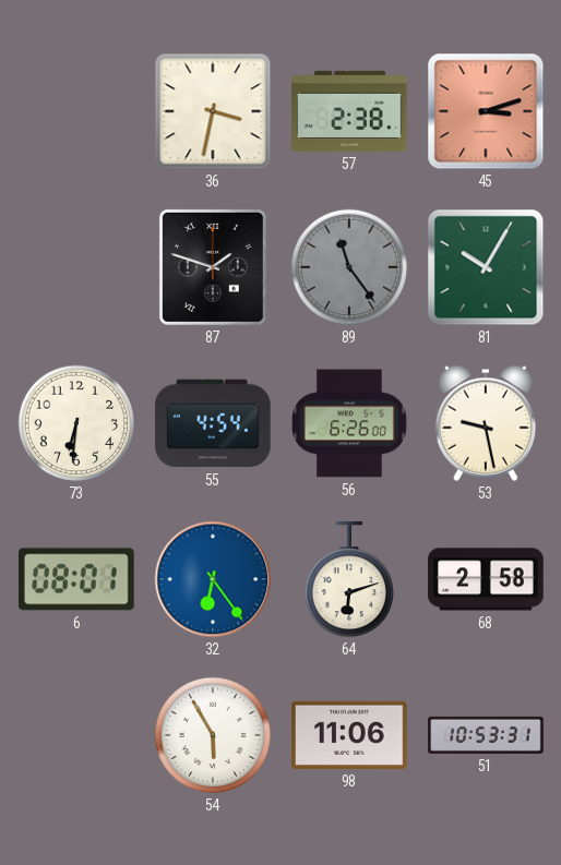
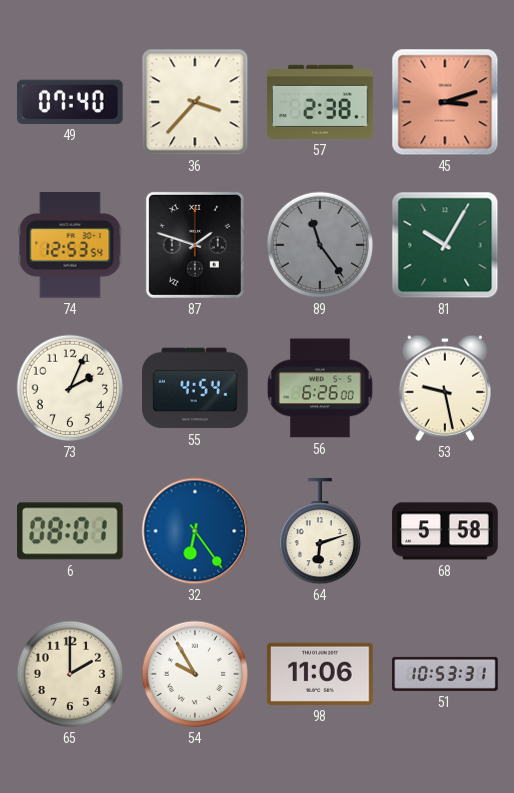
49: none -> 07:40
36: 3:32 -> 3:37
74: none -> 12:53
73: 6:31 -> 2:04
68: 2:58 -> 5:58
65: none -> 2:00
54: 5:55 -> 9:55
